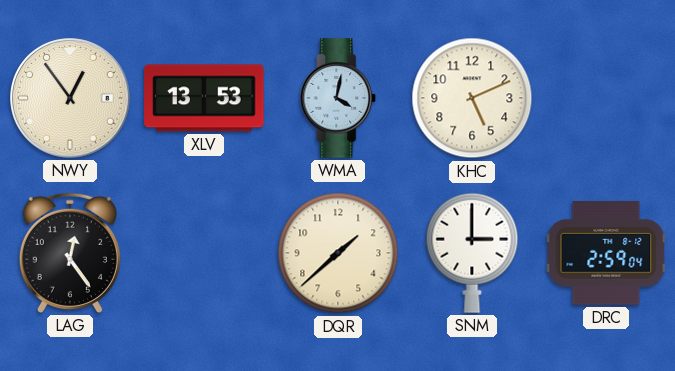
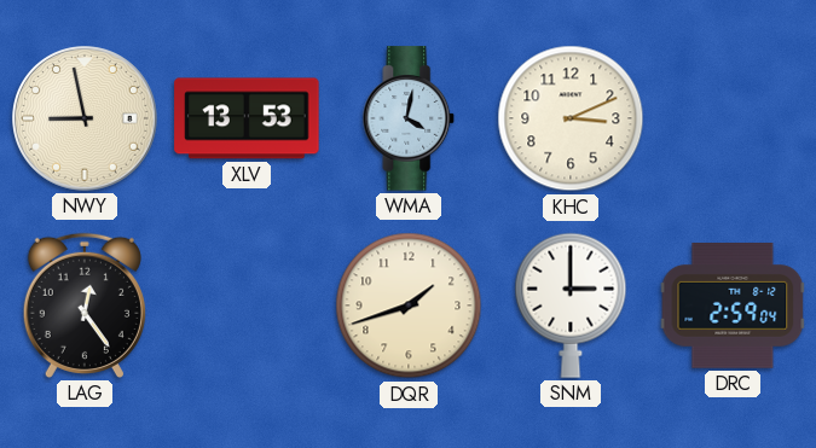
NWY: 12:54 -> 8:58
KHC: 5:11 -> 3:11
DQR: 1:38 -> 1:42
